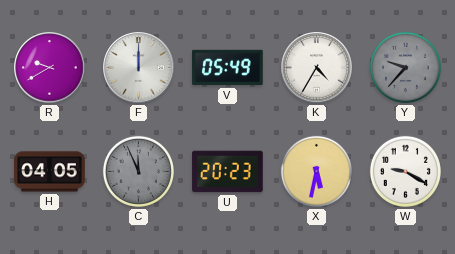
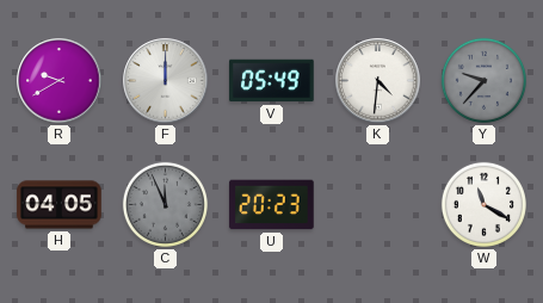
K: 4:35 -> 4:31
X: 5:32 -> none
W: 9:20 -> 11:20
